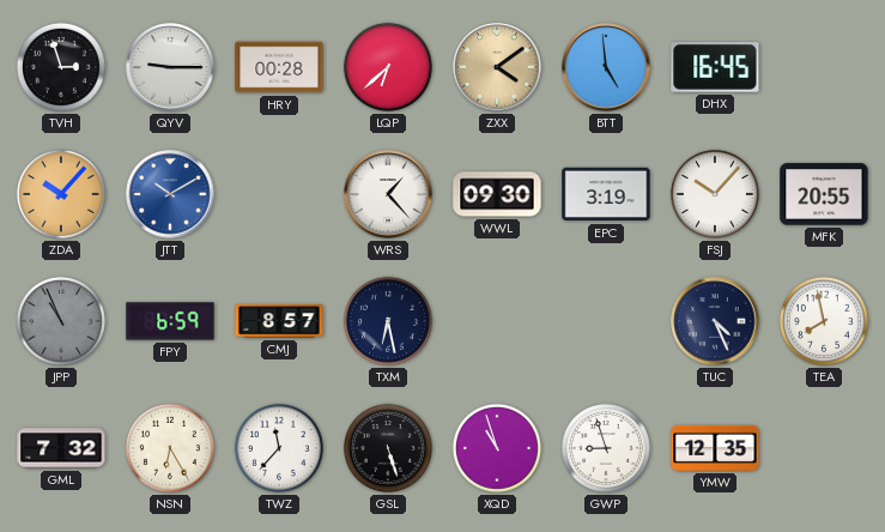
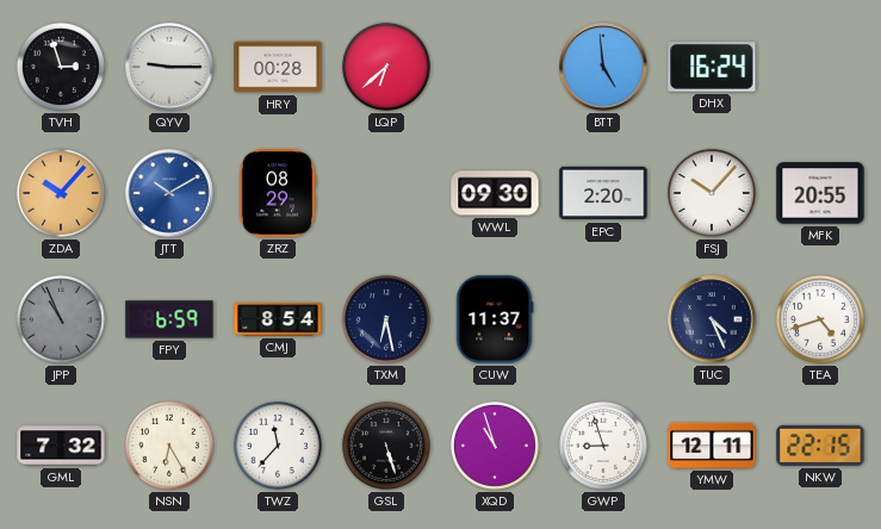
ZXX: 4:09 -> none
DHX: 16:45 -> 16:24
ZRZ: none -> 08:29
WRS: 1:23 -> none
EPC: 3:19 -> 2:20
CMJ: 8:57 -> 8:54
CUW: none -> 11:37
TEA: 7:58 -> 4:42
YMW: 12:35 -> 12:11
NKW: none -> 22:15
